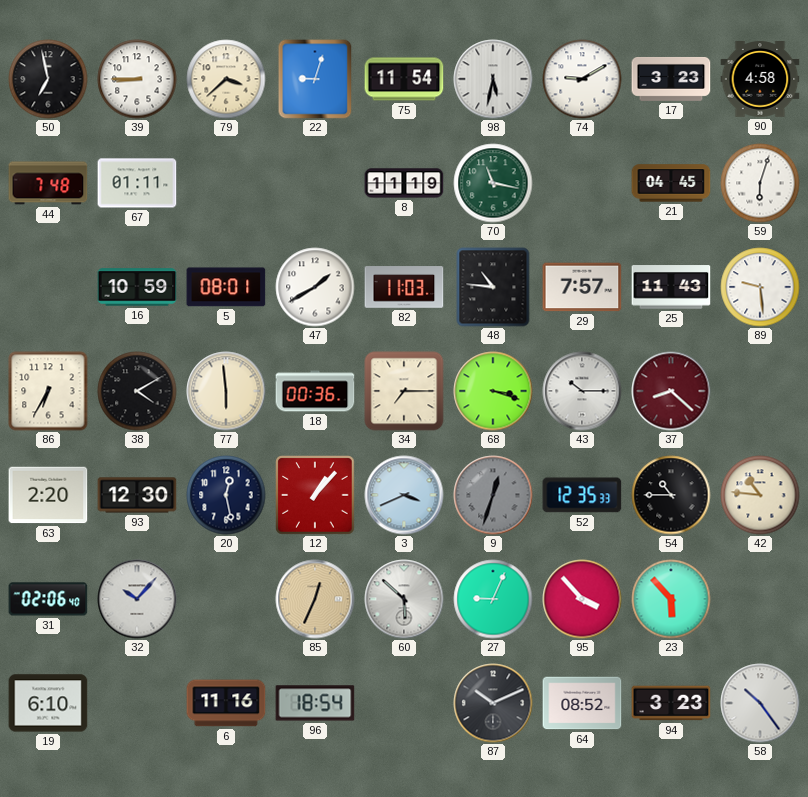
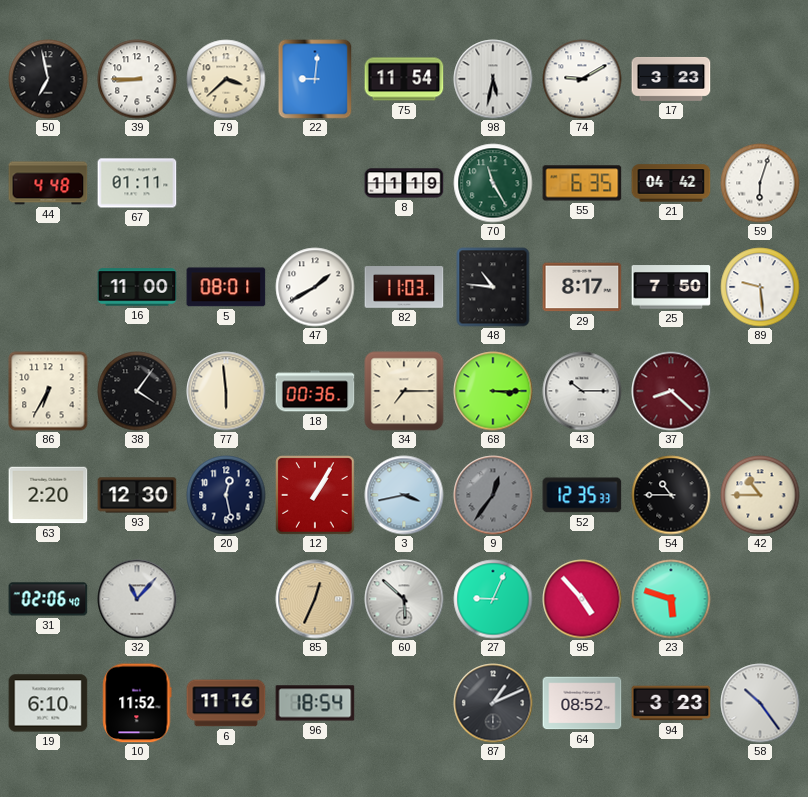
22: 9:03 -> 9:01
90: 4:58 -> none
44: 7:48 -> 4:48
70: 11:17 -> 11:25
55: none -> 6:35
21: 04:45 -> 04:42
16: 10:59 -> 11:00
29: 7:57 -> 8:17
25: 11:43 -> 7:50
38: 4:10 -> 4:06
68: 3:18 -> 3:15
12: 1:07 -> 1:05
3: 3:41 -> 3:43
9: 12:33 -> 12:36
42: 10:46 -> 10:45
32: 10:07 -> 11:07
95: 3:53 -> 4:53
23: 5:53 -> 5:48
10: none -> 11:52
87: 10:11 -> 1:11
